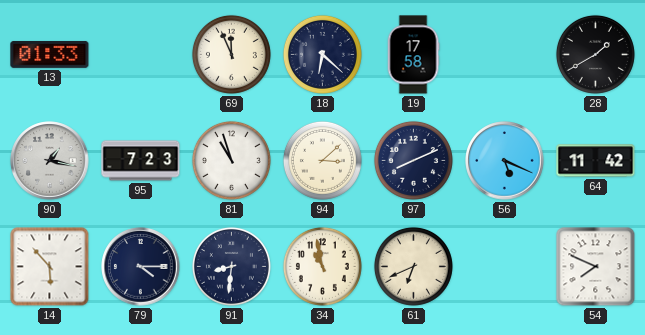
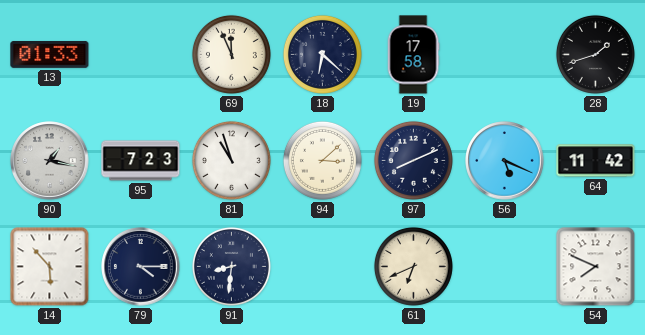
28: 1:40 -> 1:42
34: 10:58 -> none
